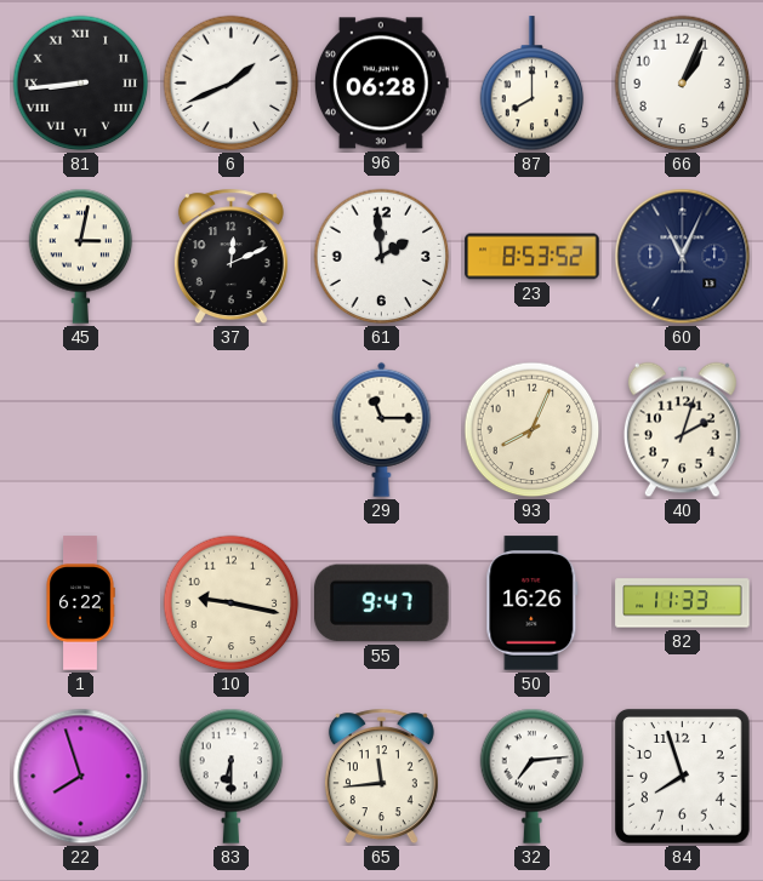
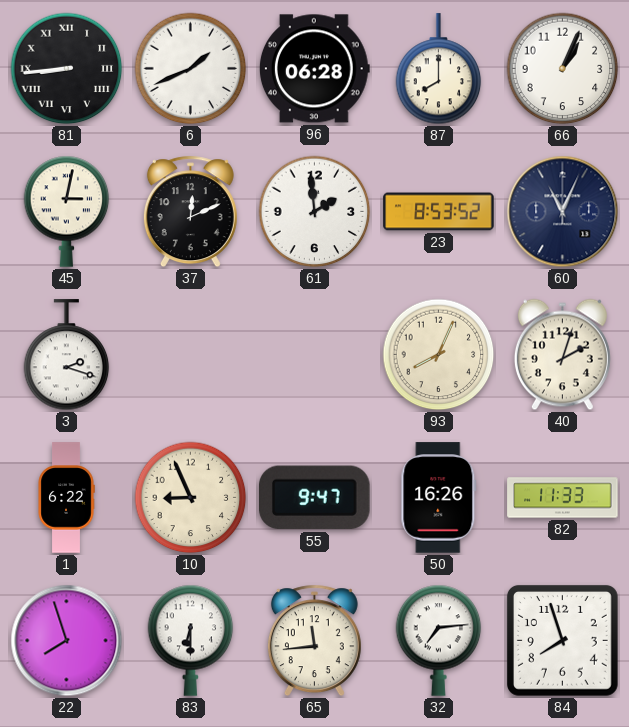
3: none -> 2:18
29: 11:15 -> none
10: 9:17 -> 8:56
